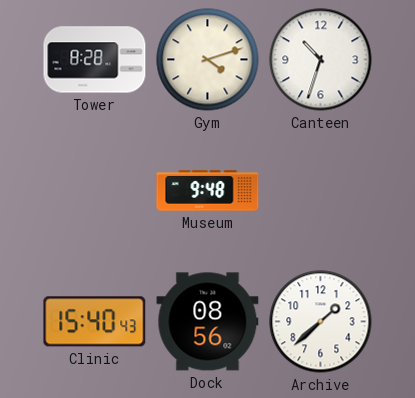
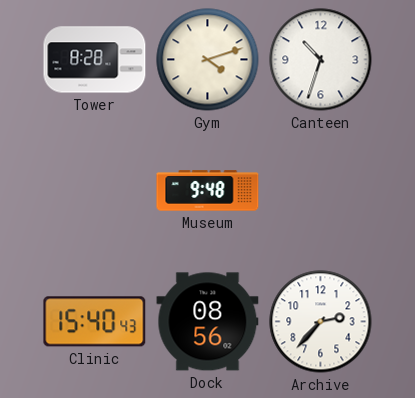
Archive: 1:38 -> 2:37
